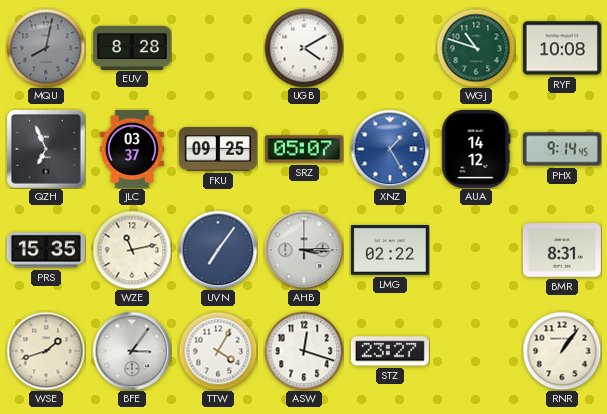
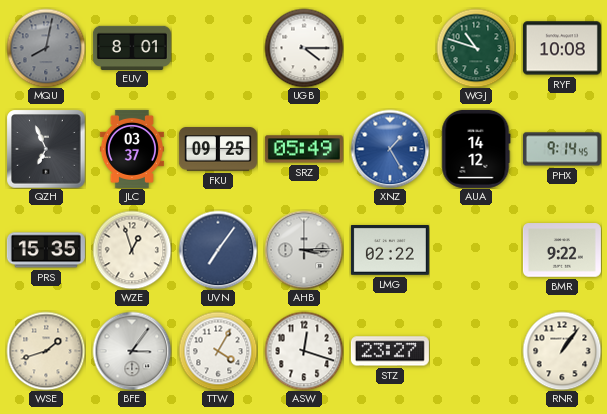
EUV: 8:28 -> 8:01
UGB: 4:10 -> 4:15
SRZ: 05:07 -> 05:49
WZE: 11:13 -> 12:57
BMR: 8:31 -> 9:22
